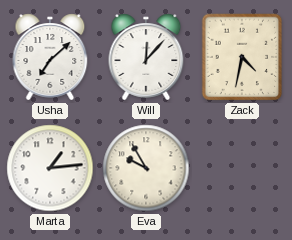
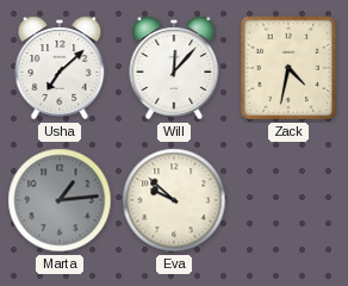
Marta dial: white -> grey
Eva: 9:55 -> 9:52
